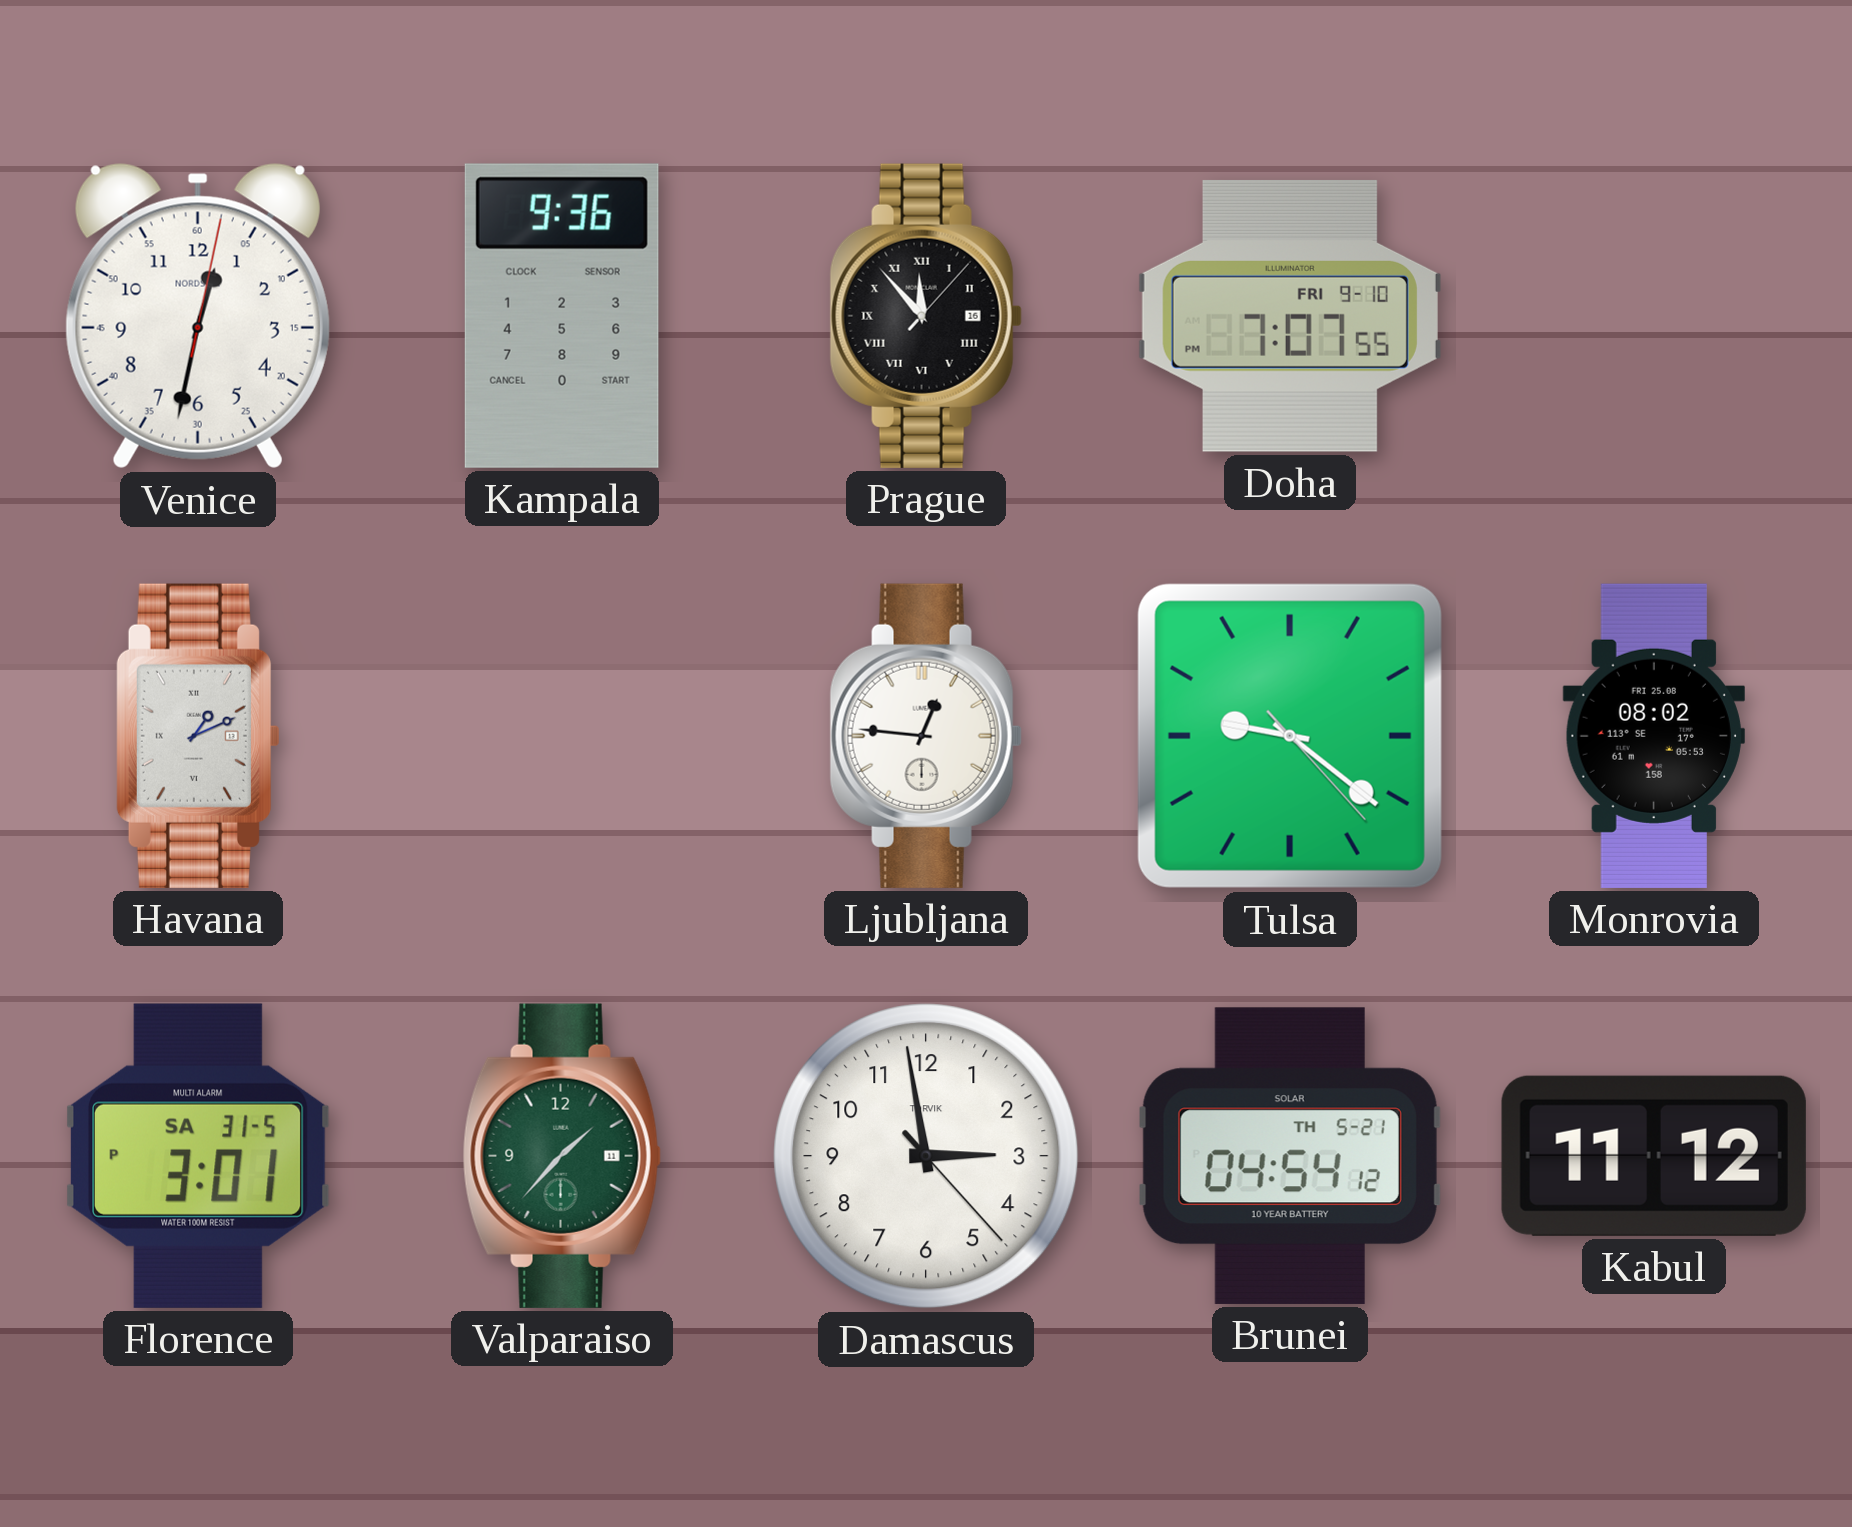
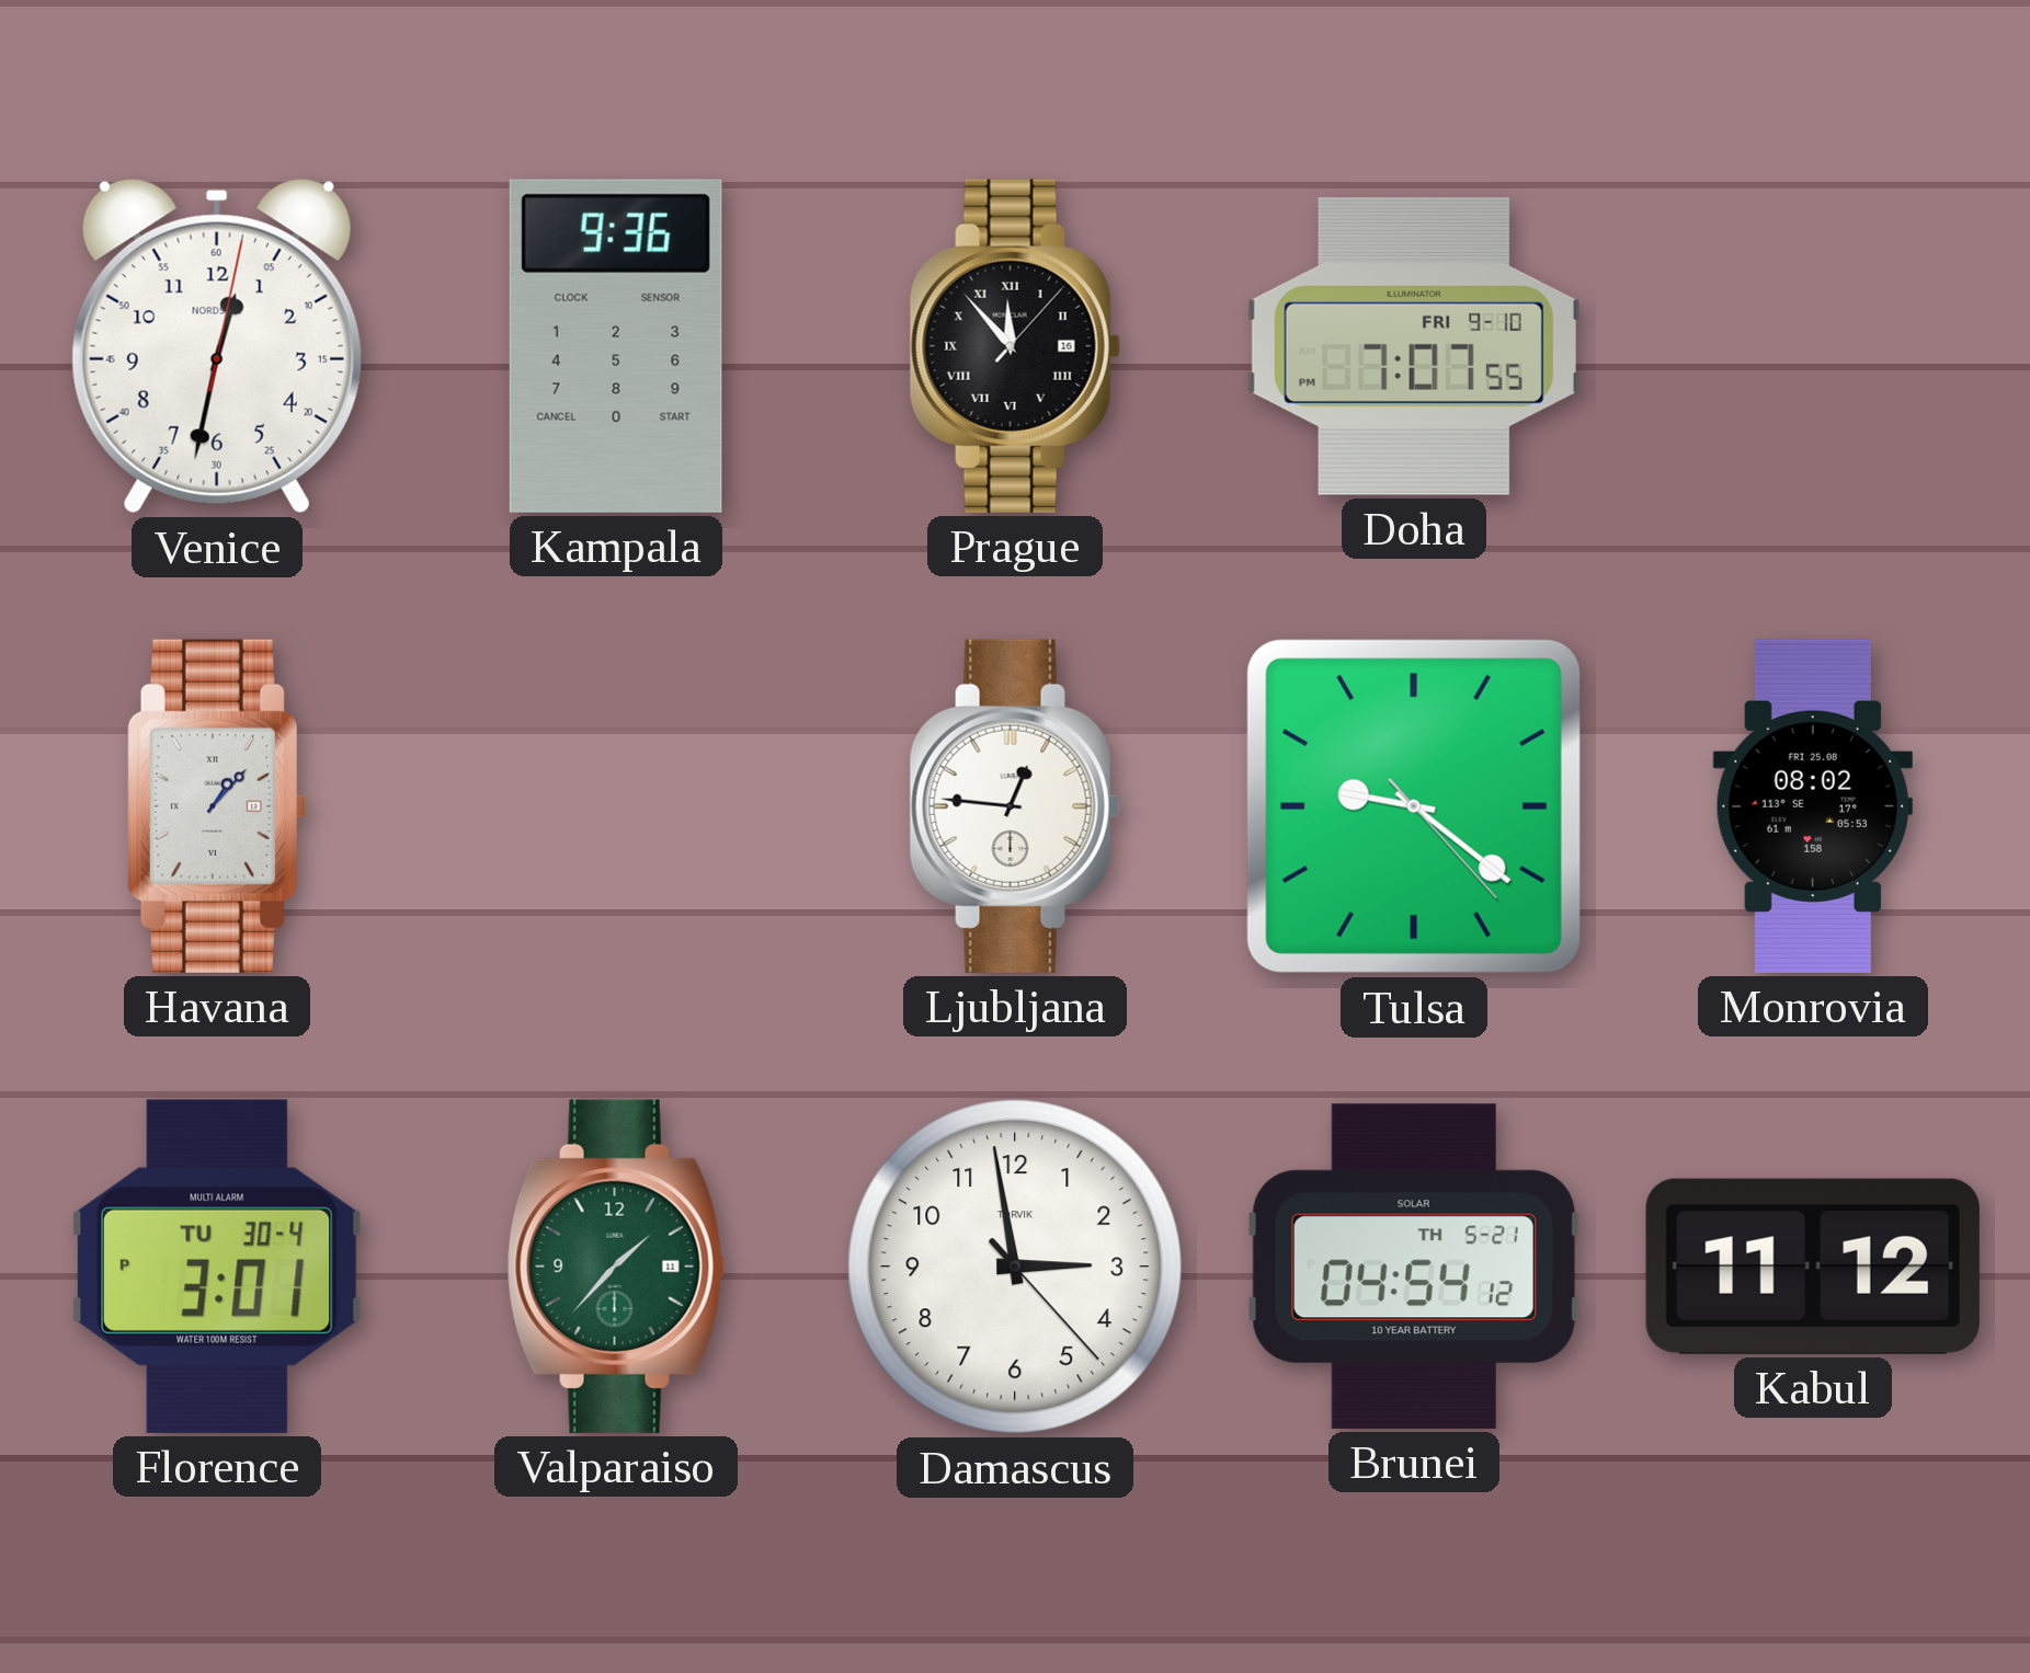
Havana: 1:11 -> 1:07
Florence date: SA 31-5 -> TU 30-4
